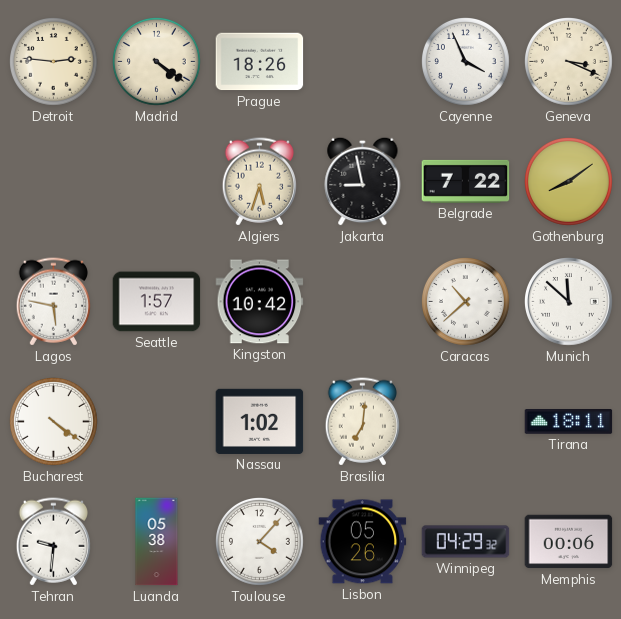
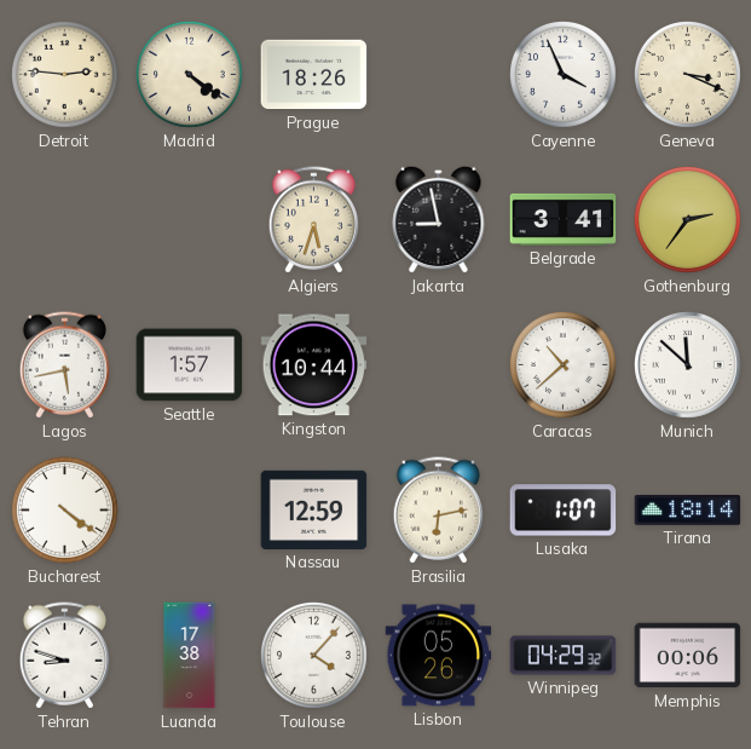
Belgrade: 7:22 -> 3:41
Gothenburg: 8:09 -> 2:36
Lagos: 5:47 -> 5:43
Kingston: 10:42 -> 10:44
Nassau: 1:02 -> 12:59
Brasilia: 7:01 -> 6:13
Lusaka: none -> 1:07
Tirana: 18:11 -> 18:14
Tehran: 9:31 -> 8:48
Luanda: 05:38 -> 17:38
